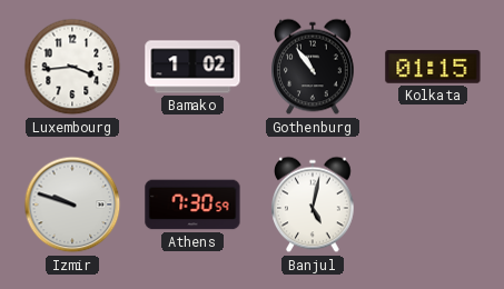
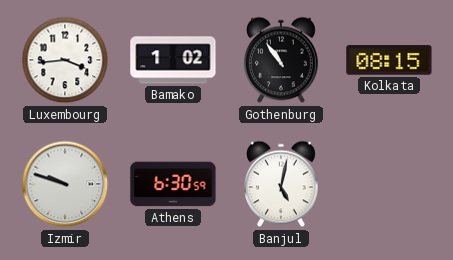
Kolkata: 01:15 -> 08:15
Athens: 7:30 -> 6:30
